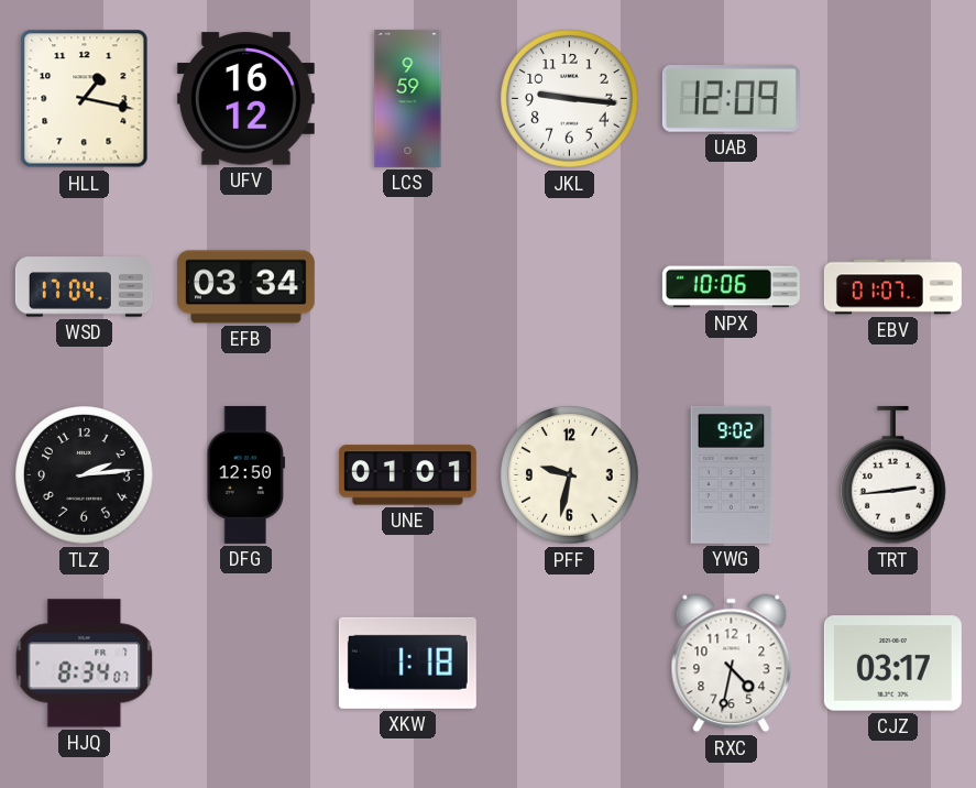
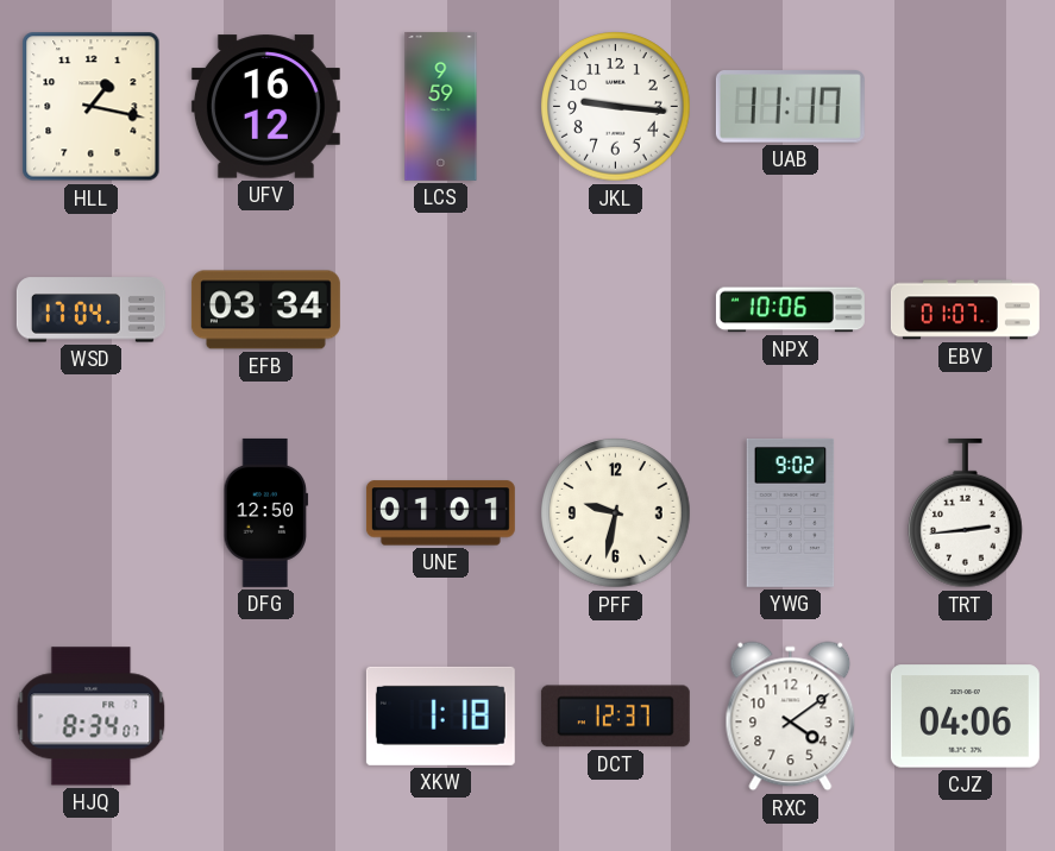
UAB: 12:09 -> 11:17
TLZ: 2:14 -> none
DCT: none -> 12:37
RXC: 4:32 -> 4:09
CJZ: 03:17 -> 04:06
